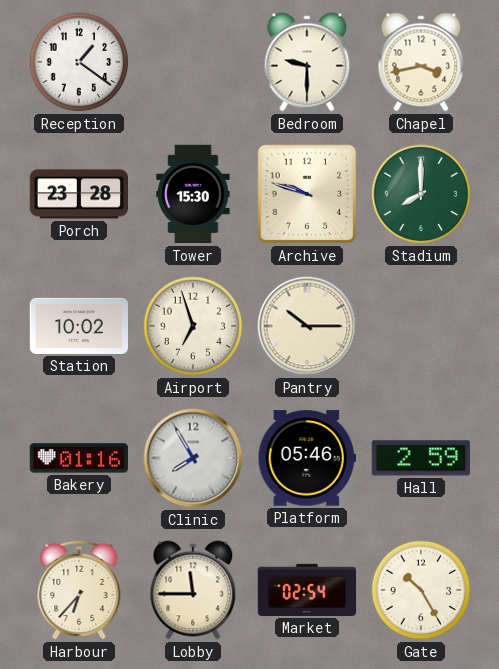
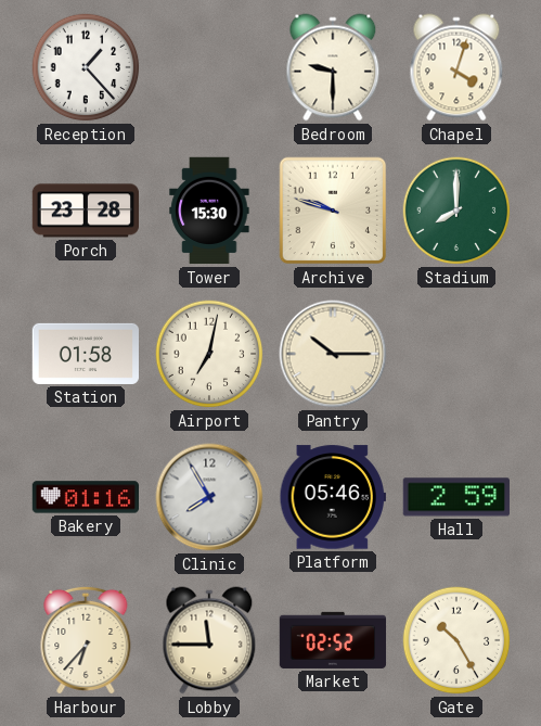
Reception: 1:21 -> 1:23
Chapel: 3:43 -> 4:03
Station: 10:02 -> 01:58
Airport: 6:57 -> 7:02
Market: 02:54 -> 02:52
